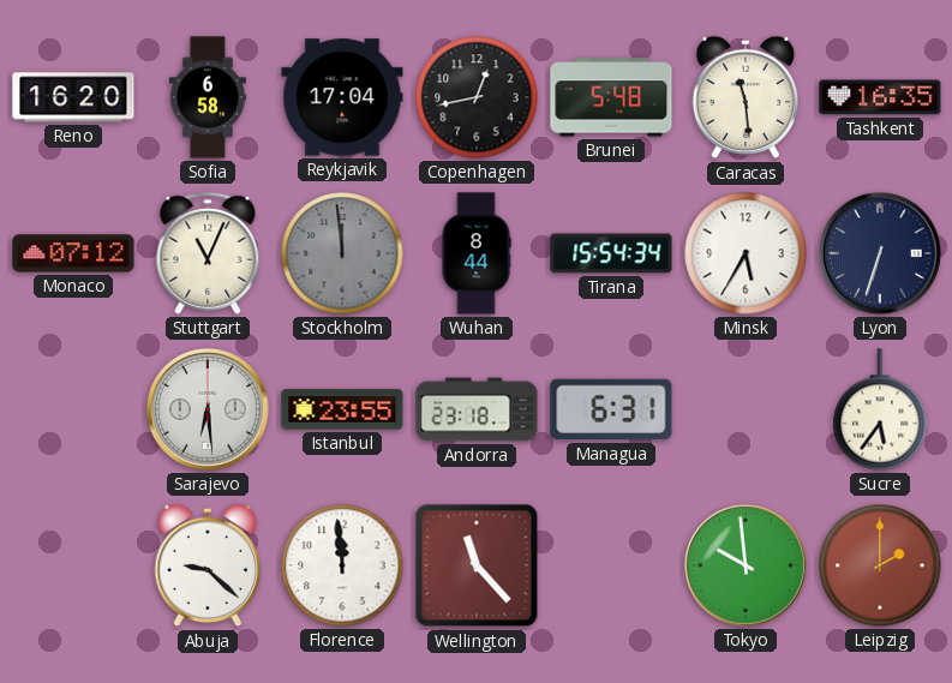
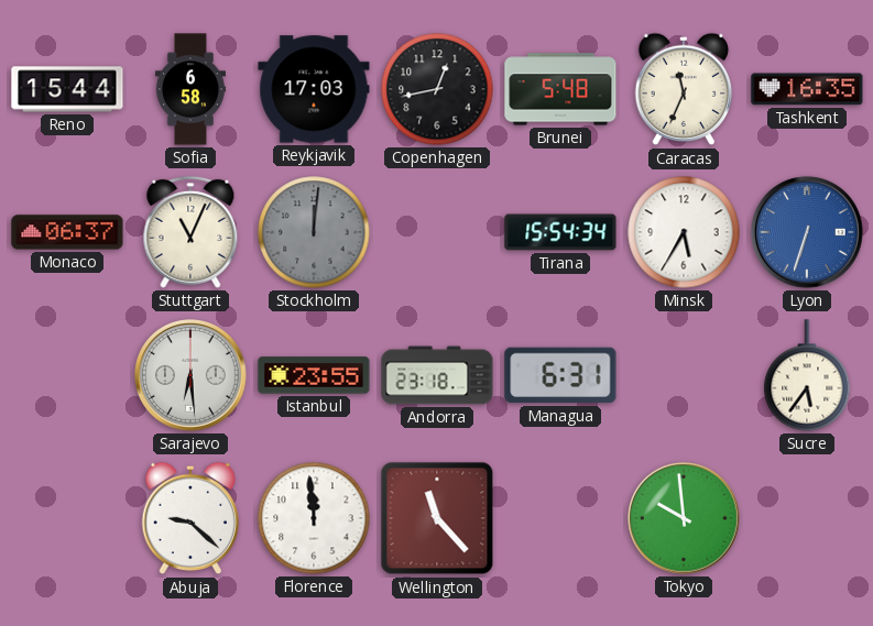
Reno: 16:20 -> 15:44
Reykjavik: 17:04 -> 17:03
Caracas: 11:29 -> 11:34
Monaco: 07:12 -> 06:37
Stockholm: 11:59 -> 12:01
Wuhan: 8:44 -> none
Lyon dial: navy -> blue
Leipzig: 2:00 -> none
